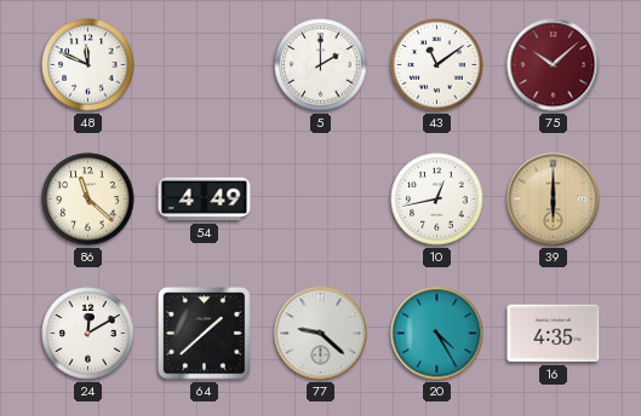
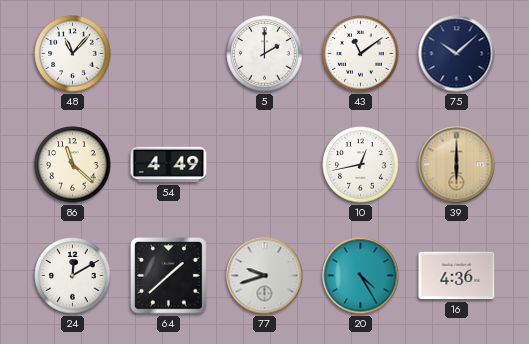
48: 11:49 -> 11:07
75 dial: burgundy -> navy
77: 9:22 -> 9:42
16: 4:35 -> 4:36
